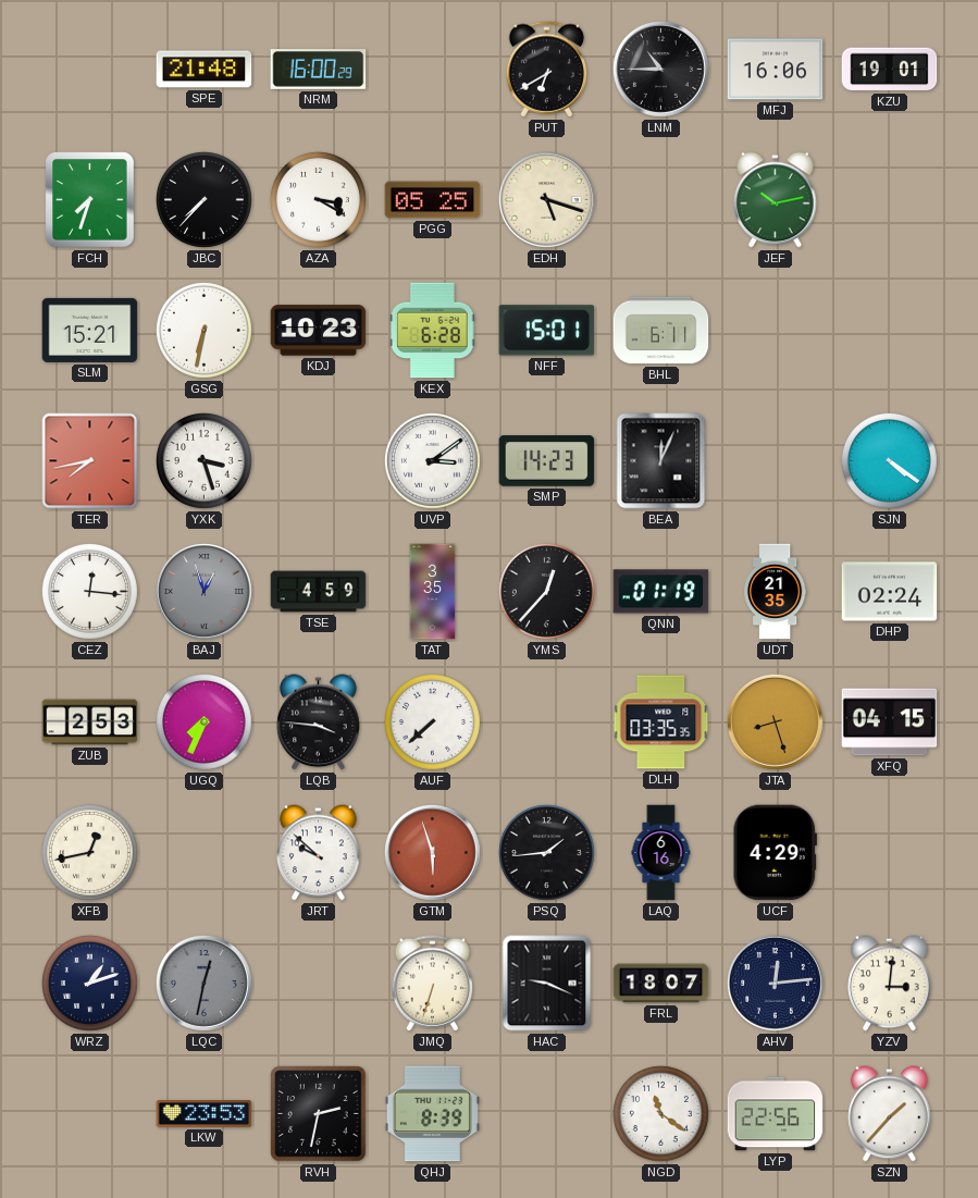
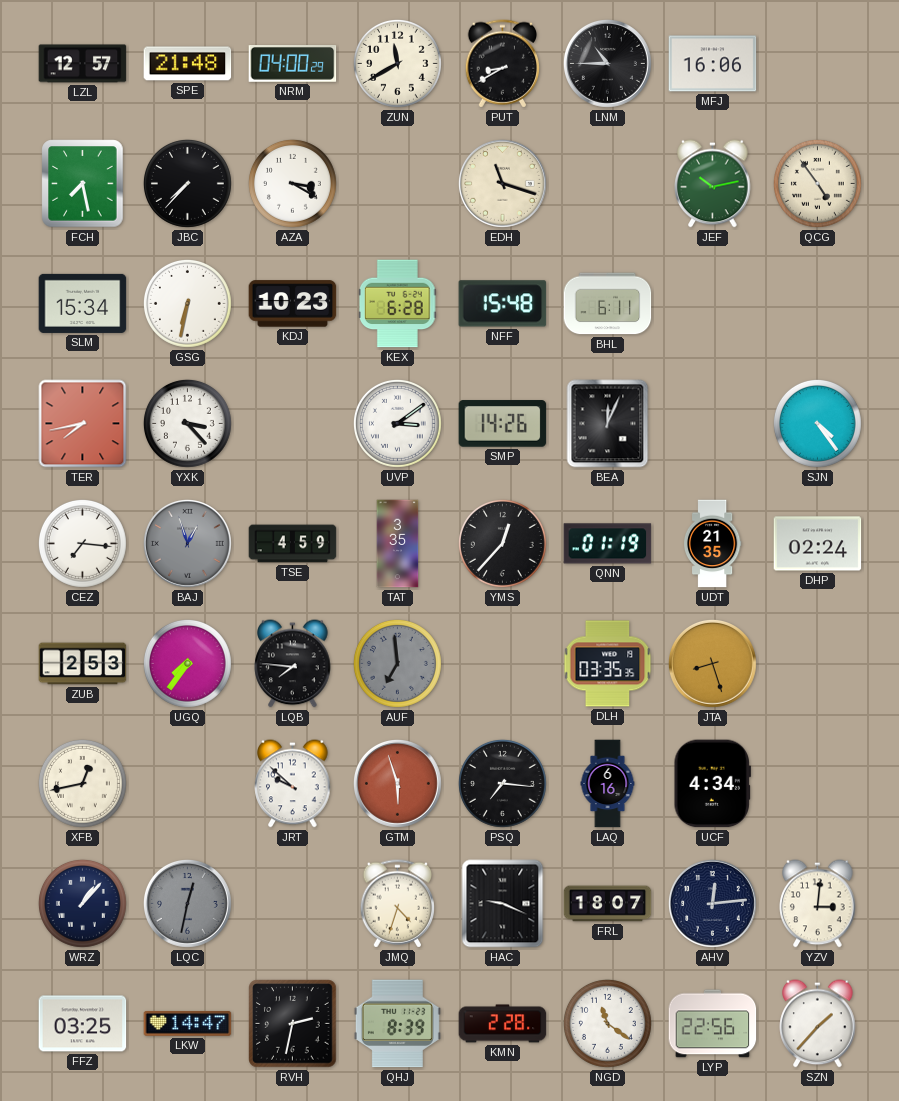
LZL: none -> 12:57
NRM: 16:00 -> 04:00
ZUN: none -> 11:40
PUT: 6:40 -> 8:40
KZU: 19:01 -> none
FCH: 7:33 -> 7:28
PGG: 05:25 -> none
EDH: 5:18 -> 11:18
QCG: none -> 4:54
SLM: 15:21 -> 15:34
NFF: 15:01 -> 15:48
YXK: 3:27 -> 3:23
SMP: 14:23 -> 14:26
SJN: 4:21 -> 4:24
CEZ: 12:16 -> 7:16
UGQ: 7:34 -> 7:36
LQB: 3:46 -> 7:46
AUF: 7:38 -> 6:59
AUF dial: white -> grey
XFQ: 04:15 -> none
PSQ: 1:44 -> 7:16
UCF: 4:29 -> 4:34
WRZ: 1:12 -> 1:07
JMQ: 6:33 -> 4:33
FFZ: none -> 03:25
LKW: 23:53 -> 14:47
KMN: none -> 2:28
